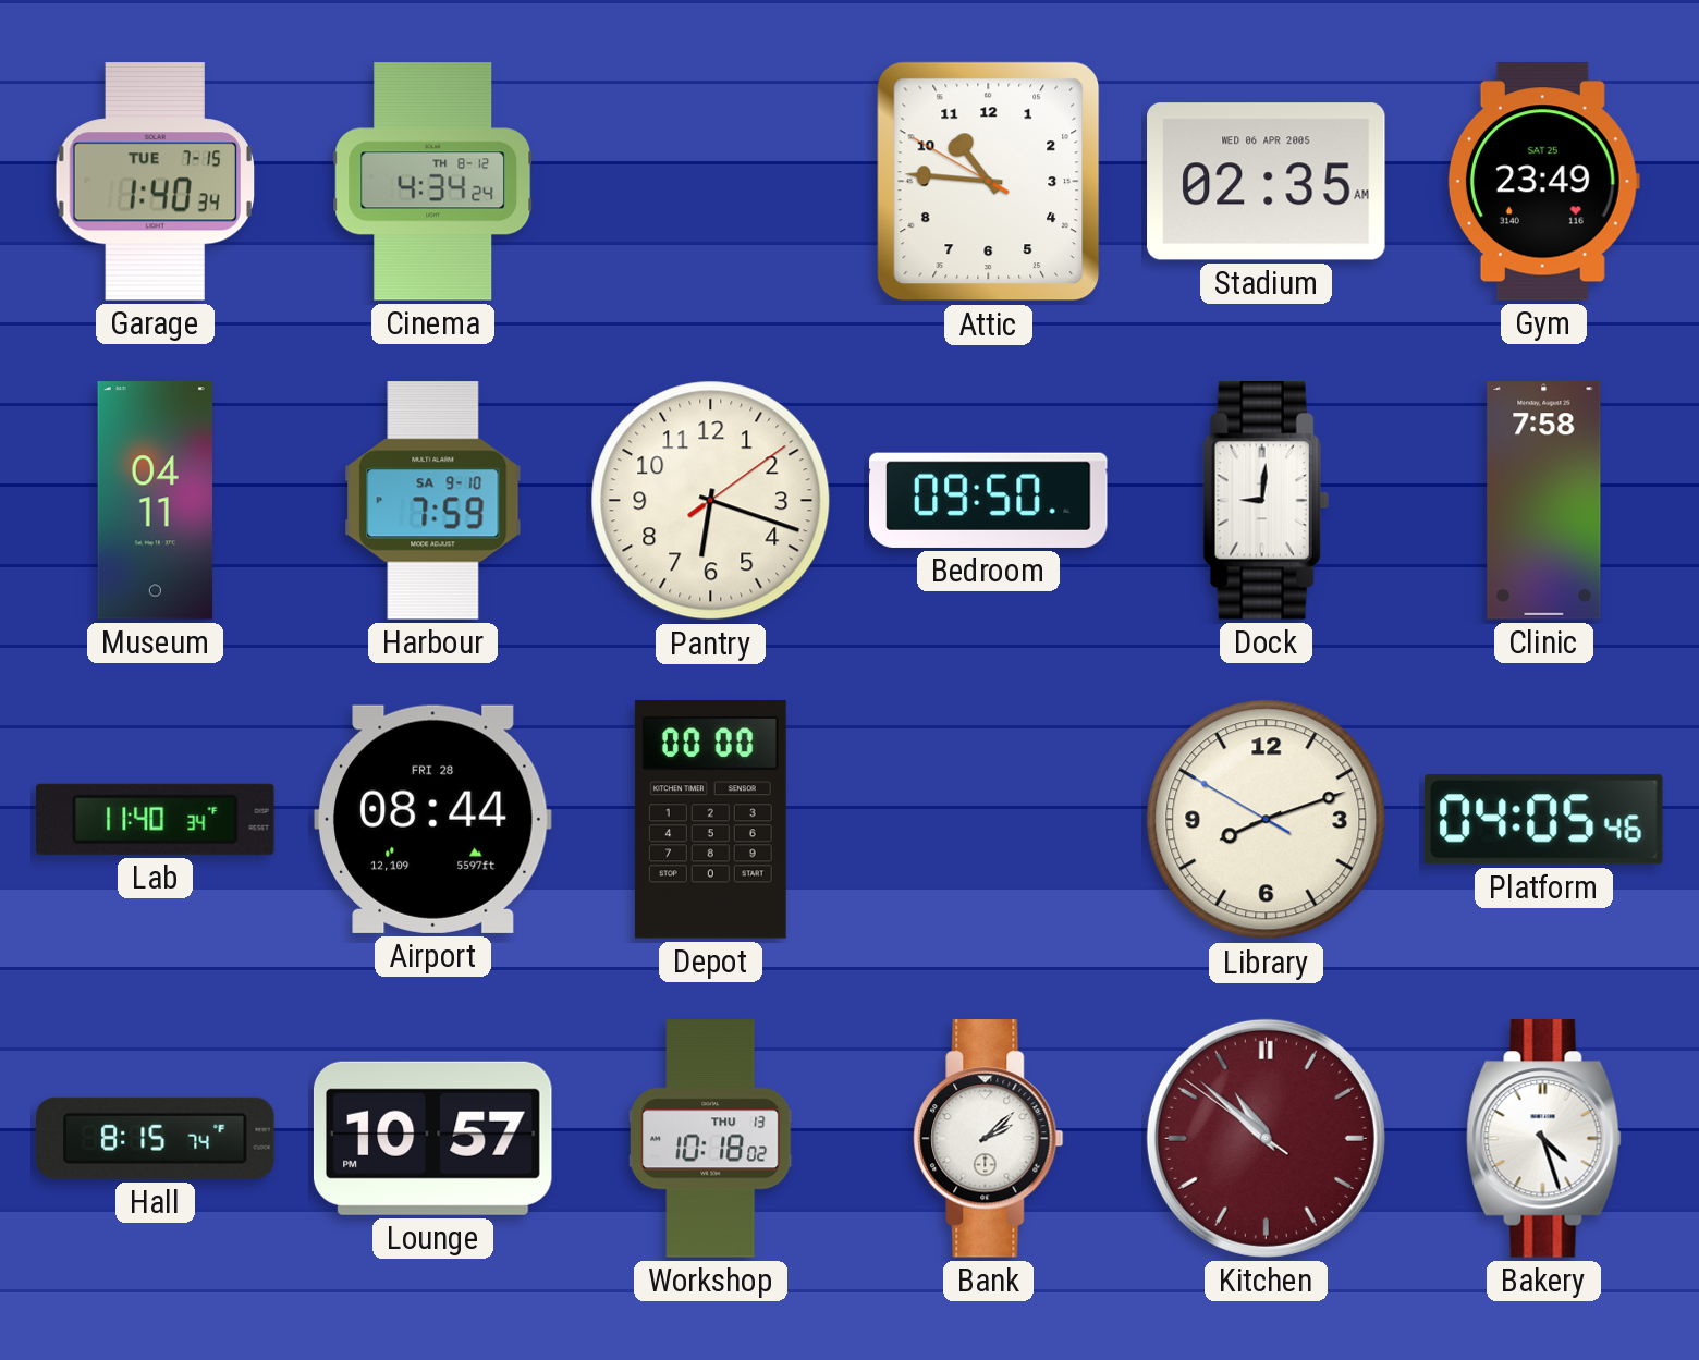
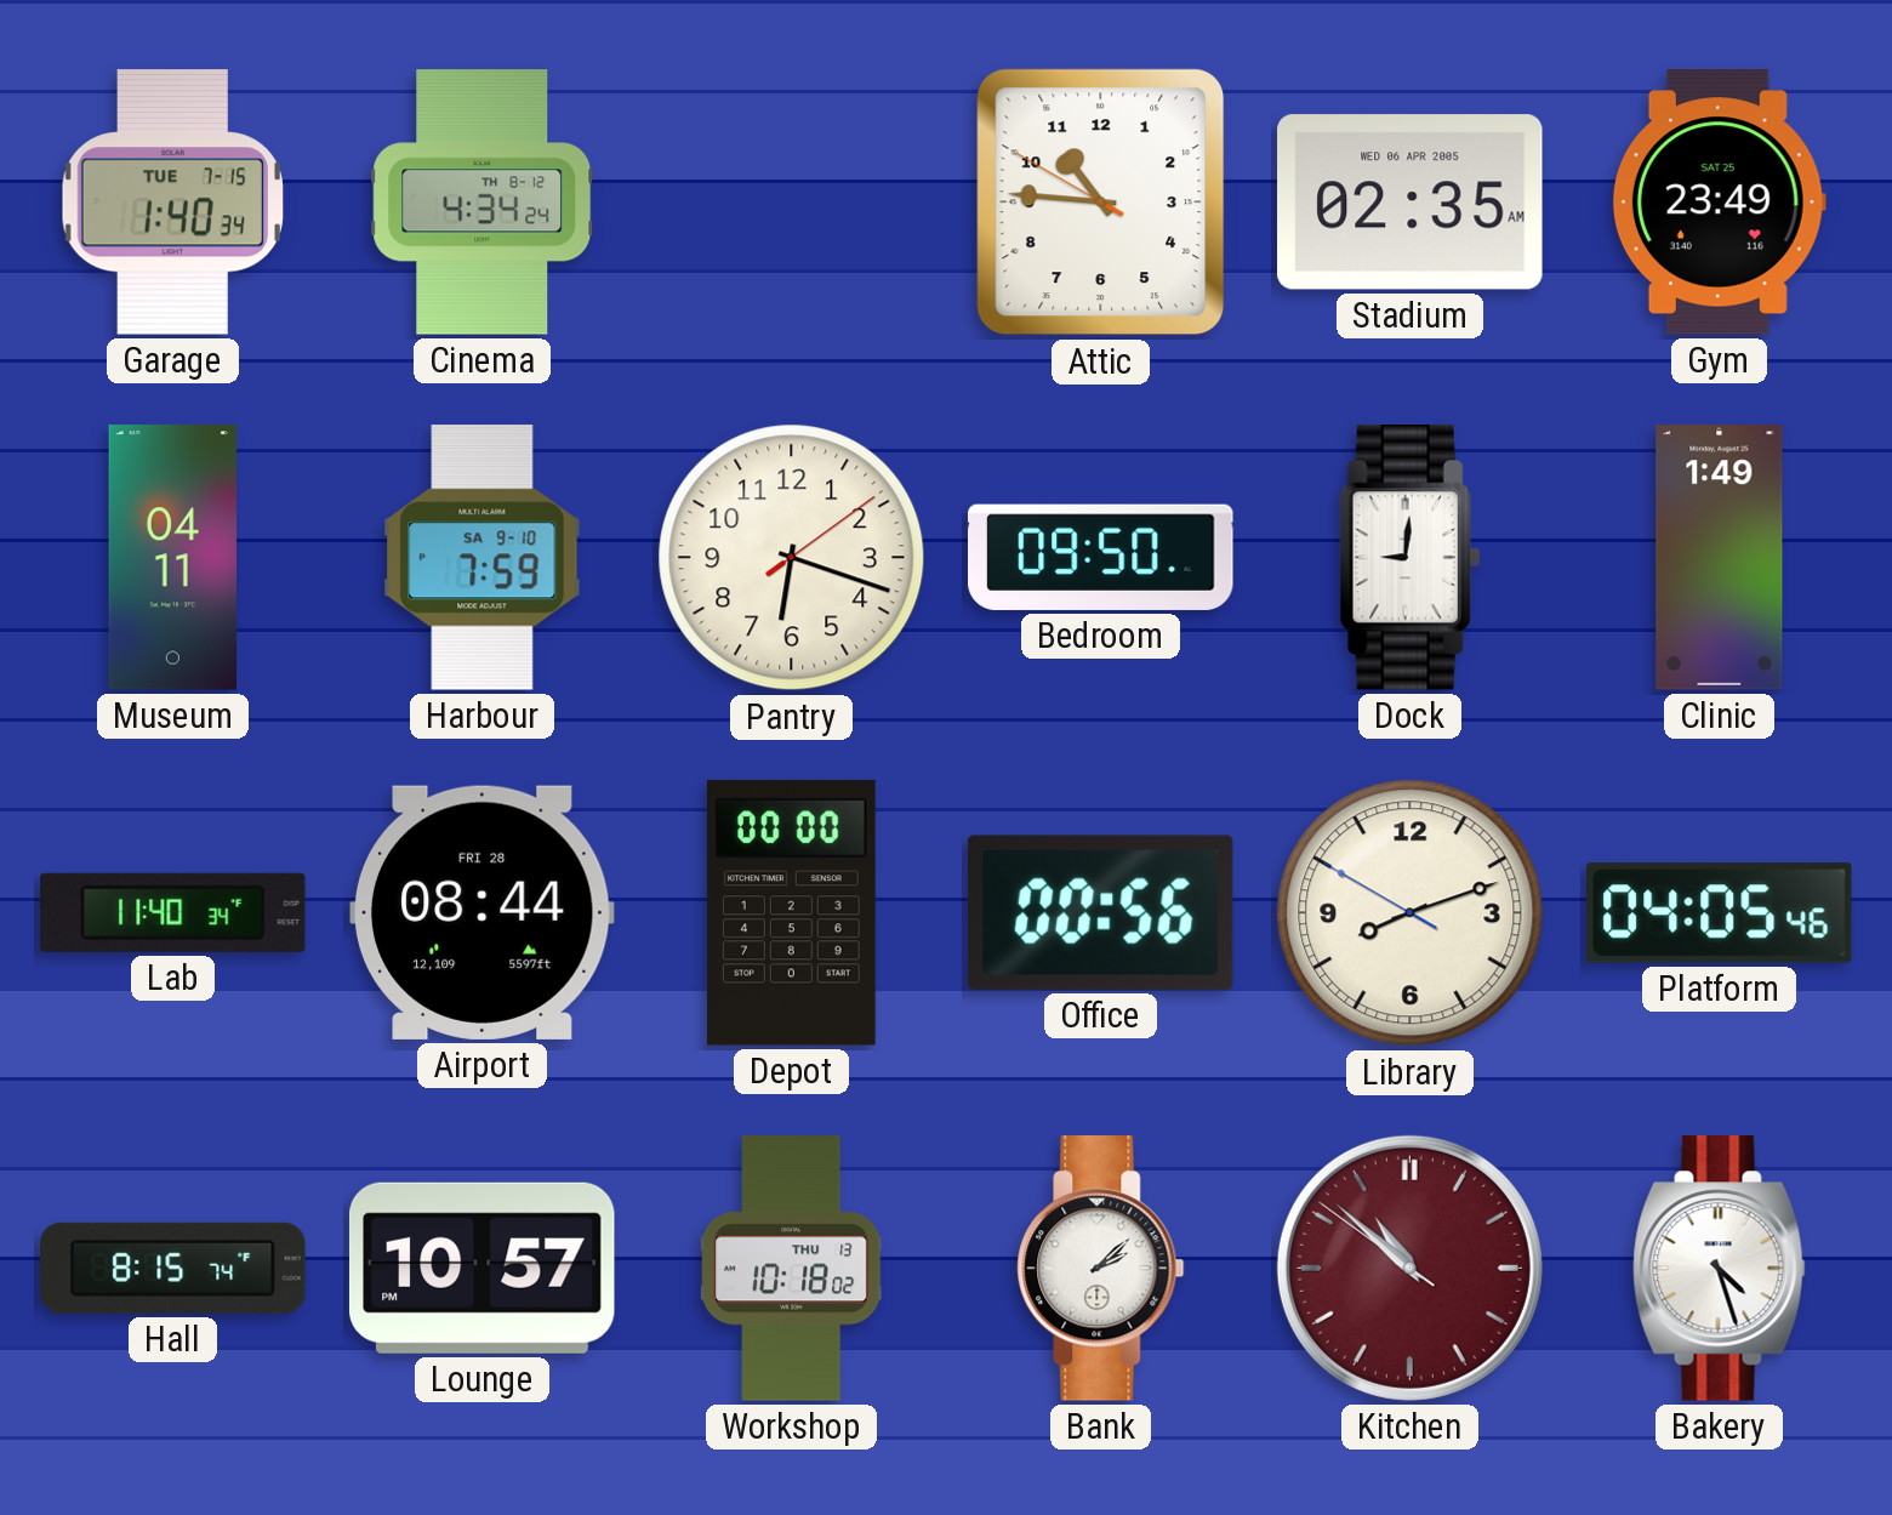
Clinic: 7:58 -> 1:49
Office: none -> 00:56
